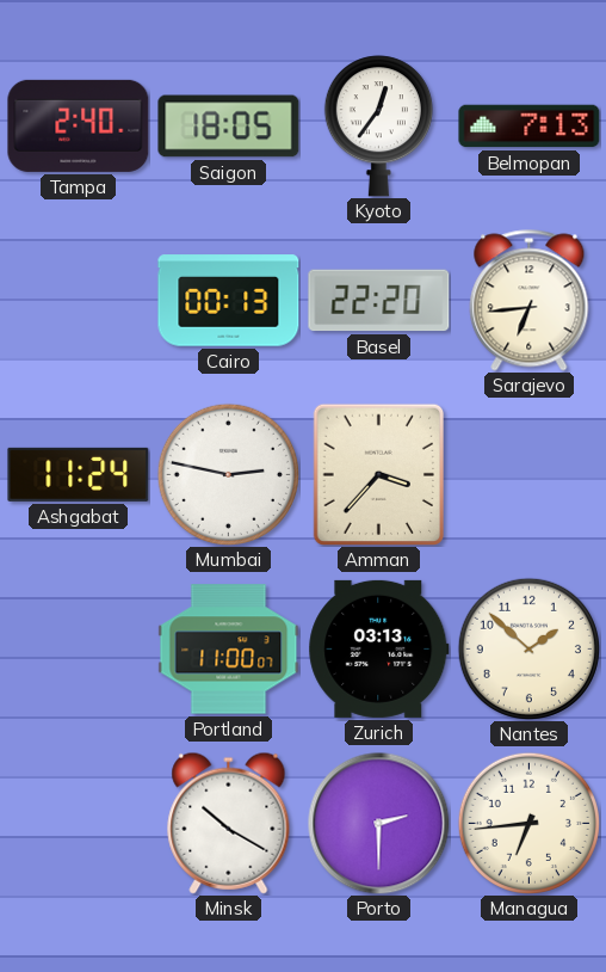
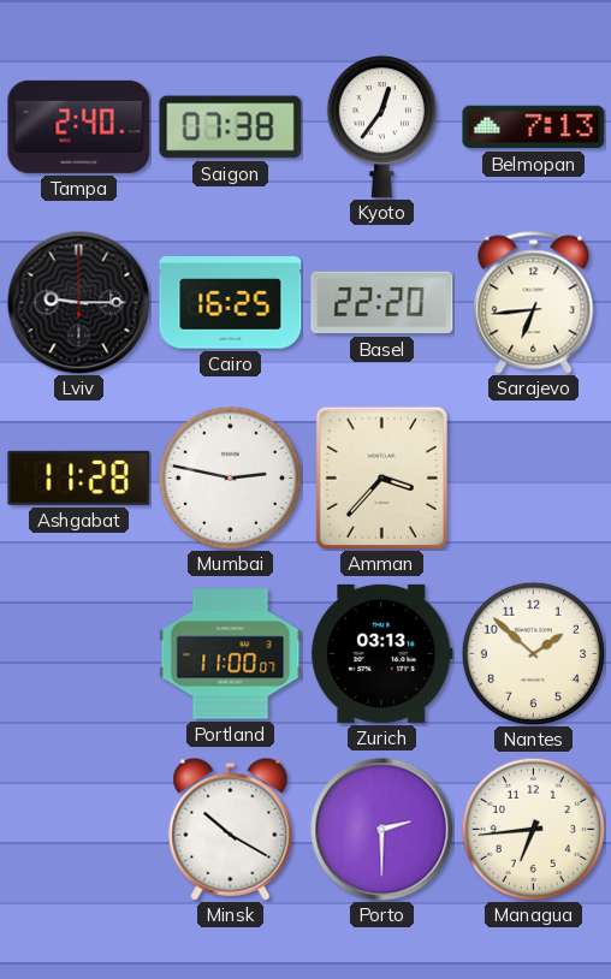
Saigon: 18:05 -> 07:38
Lviv: none -> 9:15
Cairo: 00:13 -> 16:25
Ashgabat: 11:24 -> 11:28
